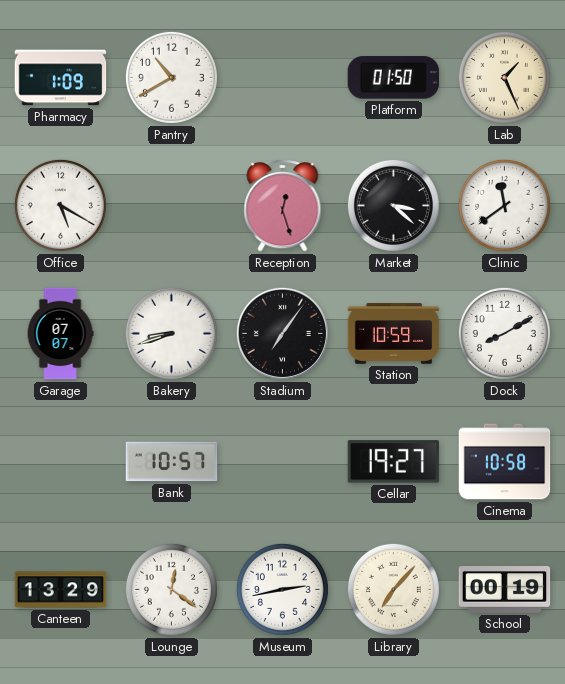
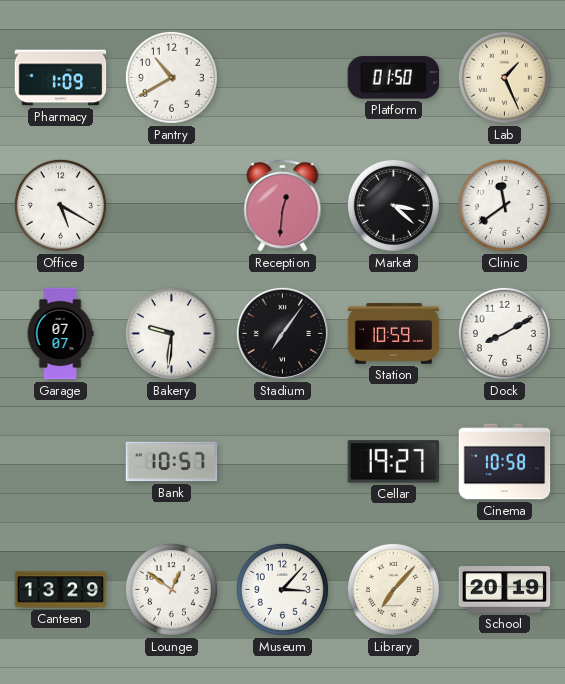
Reception: 12:27 -> 12:31
Bakery: 8:42 -> 9:31
Lounge: 12:21 -> 12:51
Museum: 2:43 -> 3:07
School: 00:19 -> 20:19
